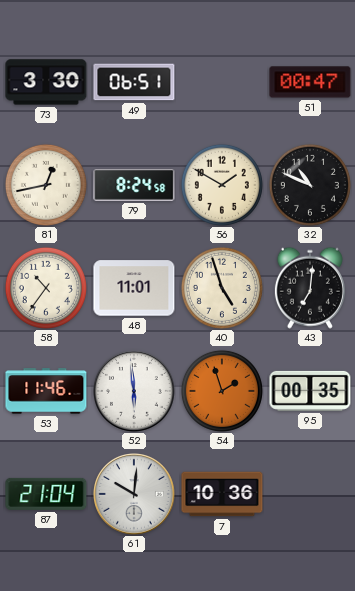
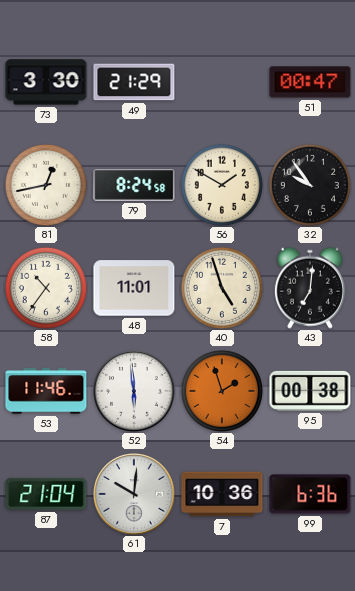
49: 06:51 -> 21:29
32: 10:49 -> 9:54
95: 00:35 -> 00:38
99: none -> 6:36
